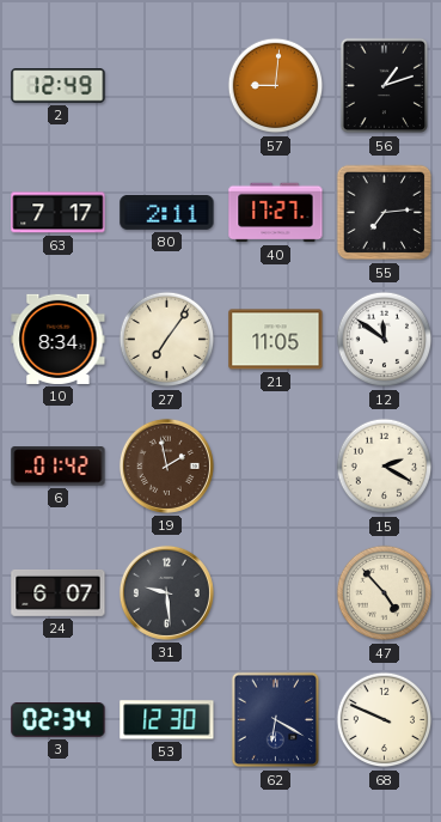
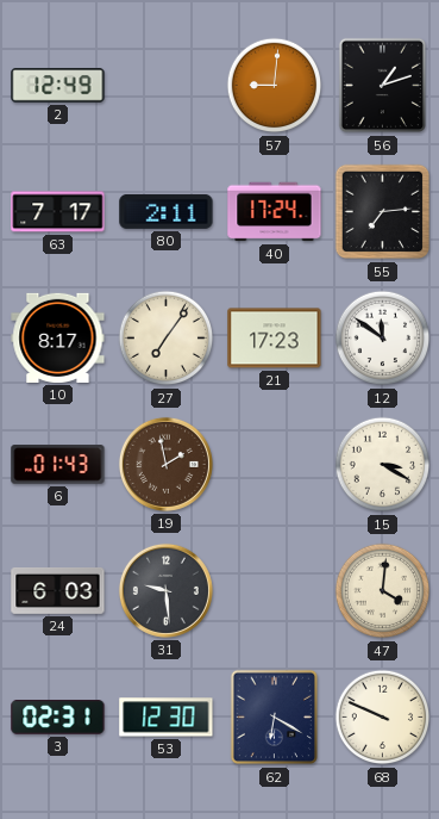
40: 17:27 -> 17:24
10: 8:34 -> 8:17
21: 11:05 -> 17:23
6: 01:42 -> 01:43
15: 2:20 -> 3:20
24: 6:07 -> 6:03
47: 4:53 -> 4:01
3: 02:34 -> 02:31
